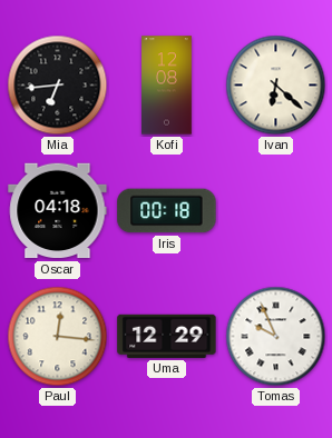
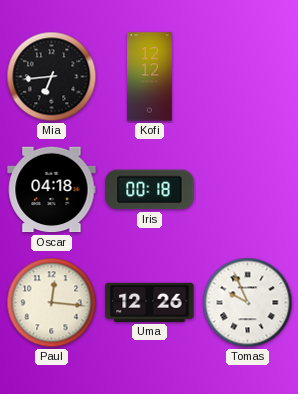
Kofi: 12:08 -> 12:12
Ivan: 6:22 -> none
Uma: 12:29 -> 12:26
